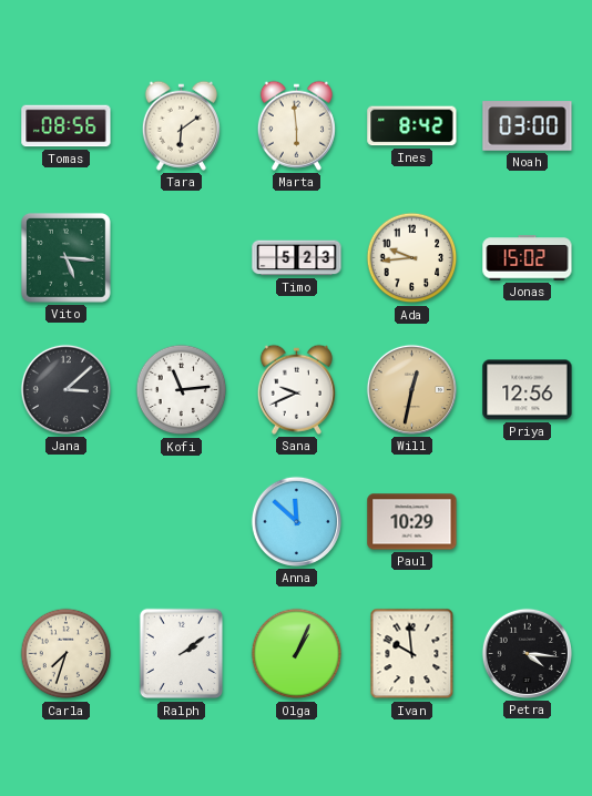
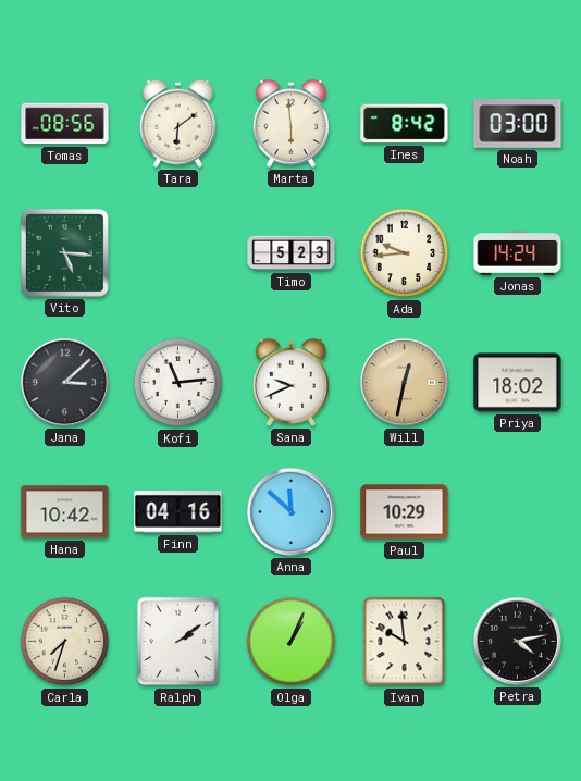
Jonas: 15:02 -> 14:24
Priya: 12:56 -> 18:02
Hana: none -> 10:42
Finn: none -> 04:16
Petra: 4:16 -> 4:13
